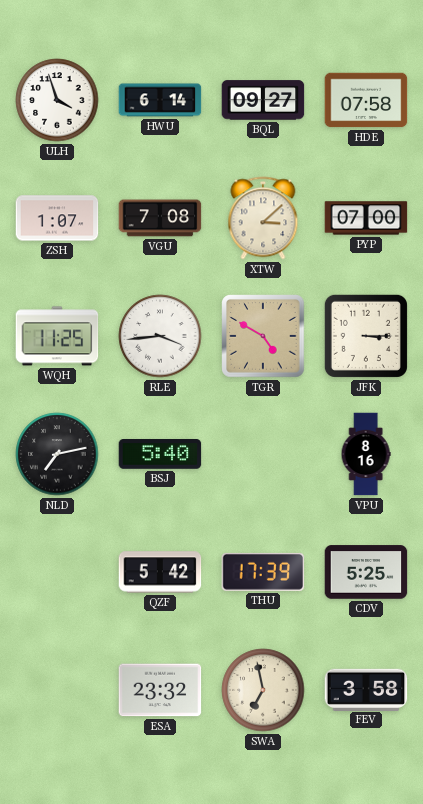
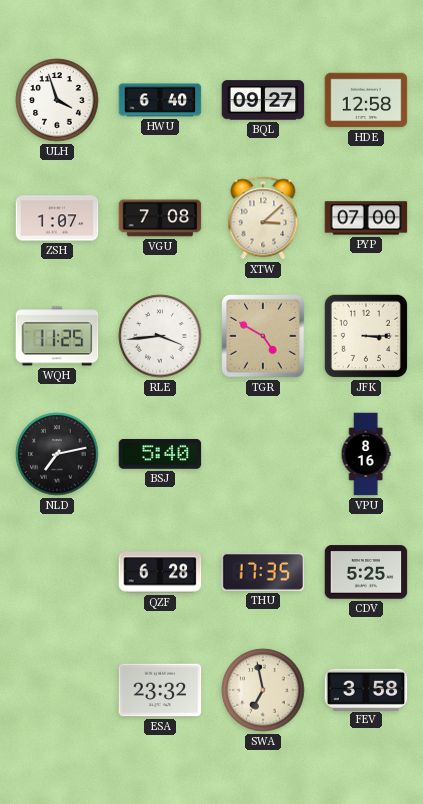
HWU: 6:14 -> 6:40
HDE: 07:58 -> 12:58
QZF: 5:42 -> 6:28
THU: 17:39 -> 17:35
